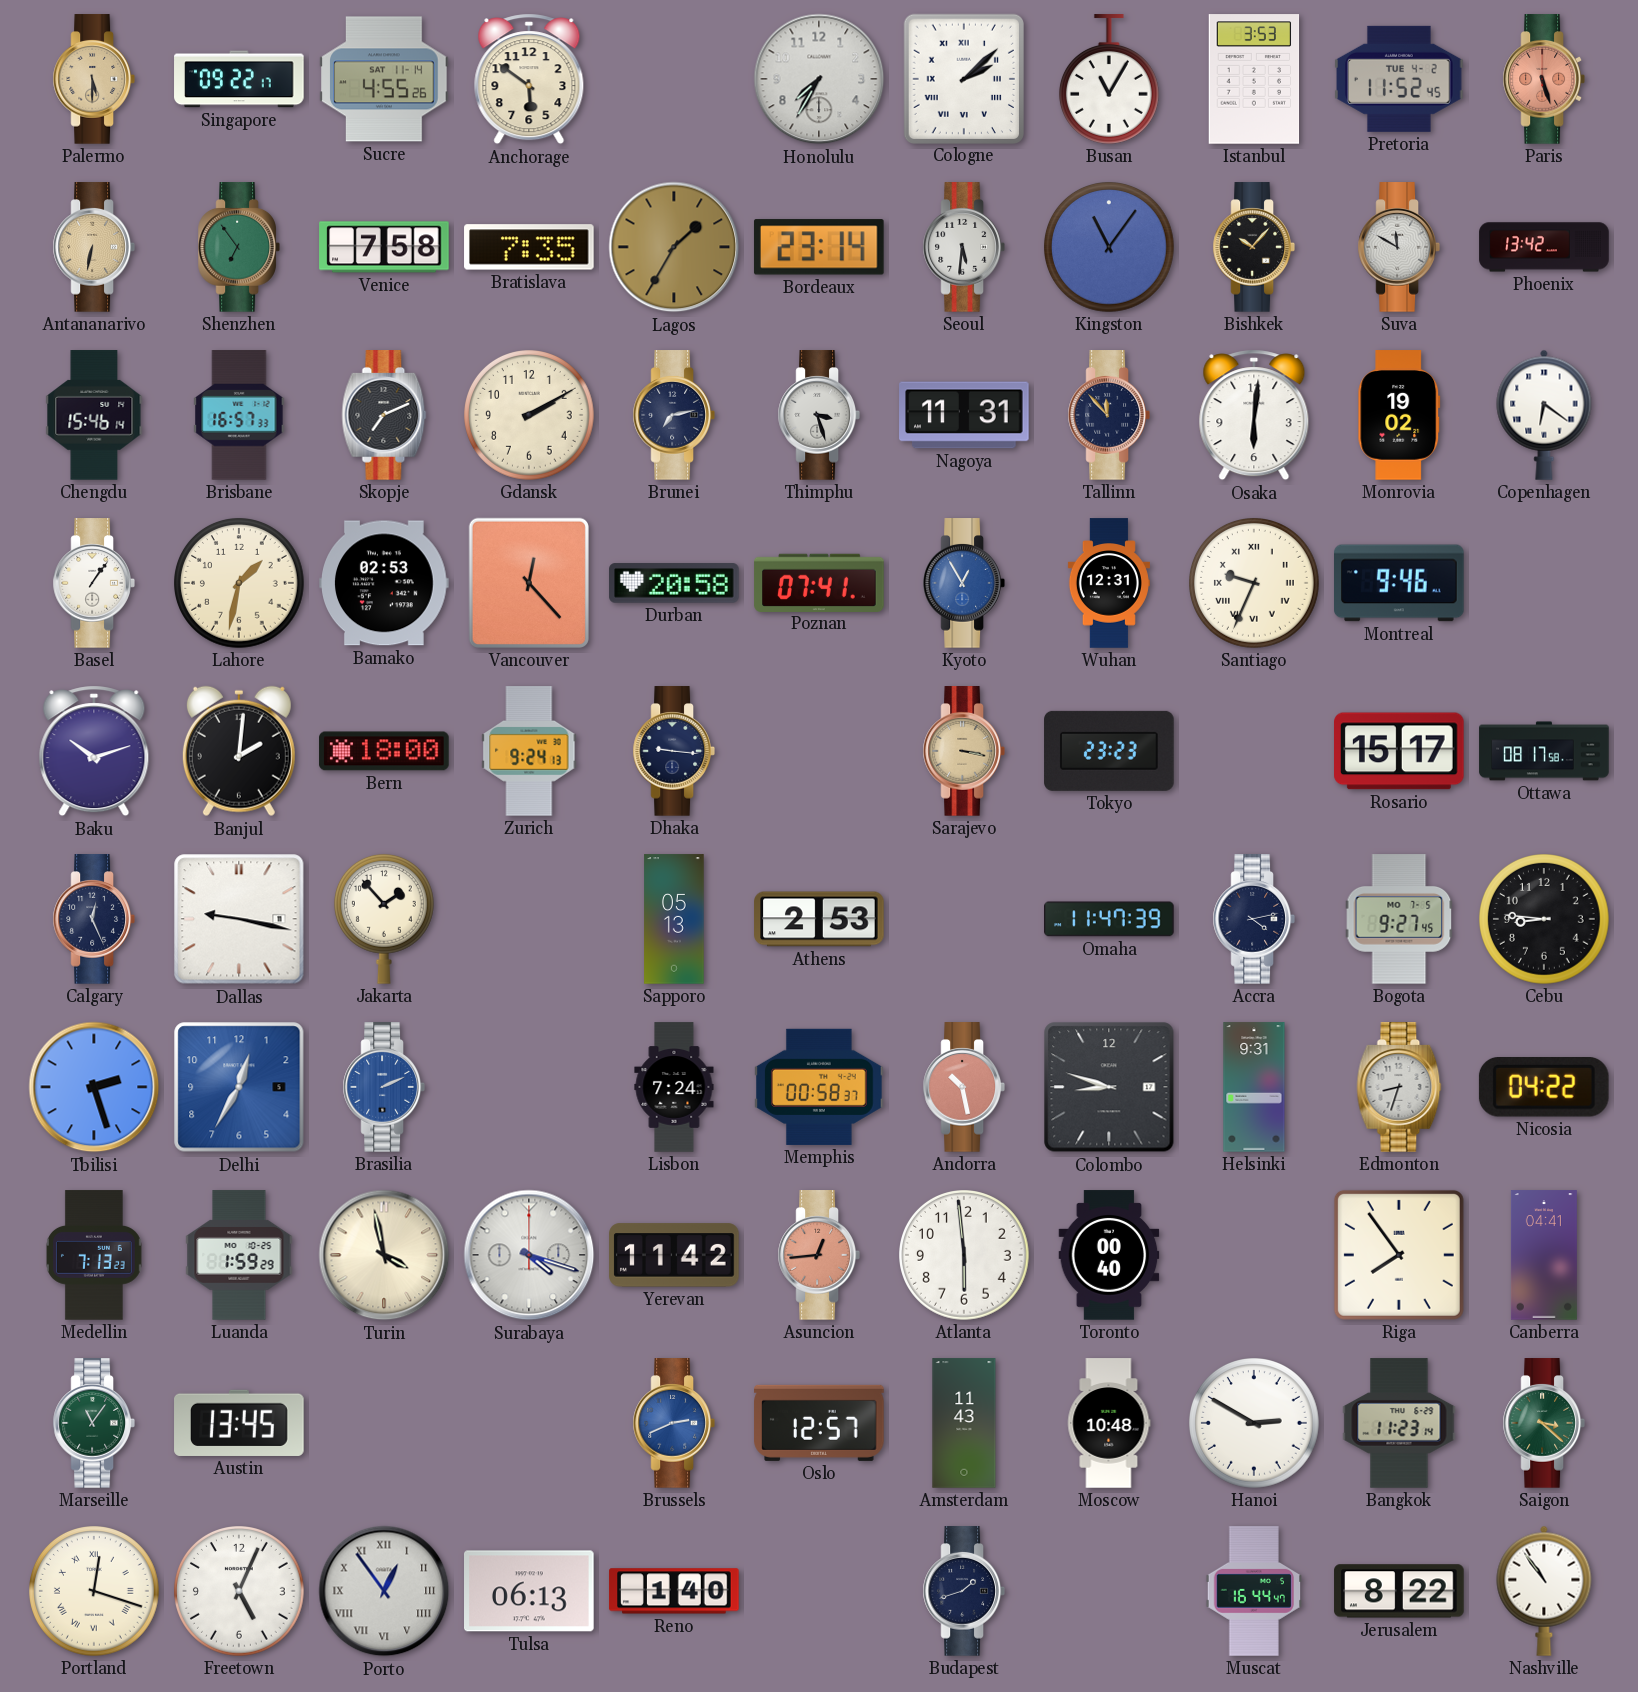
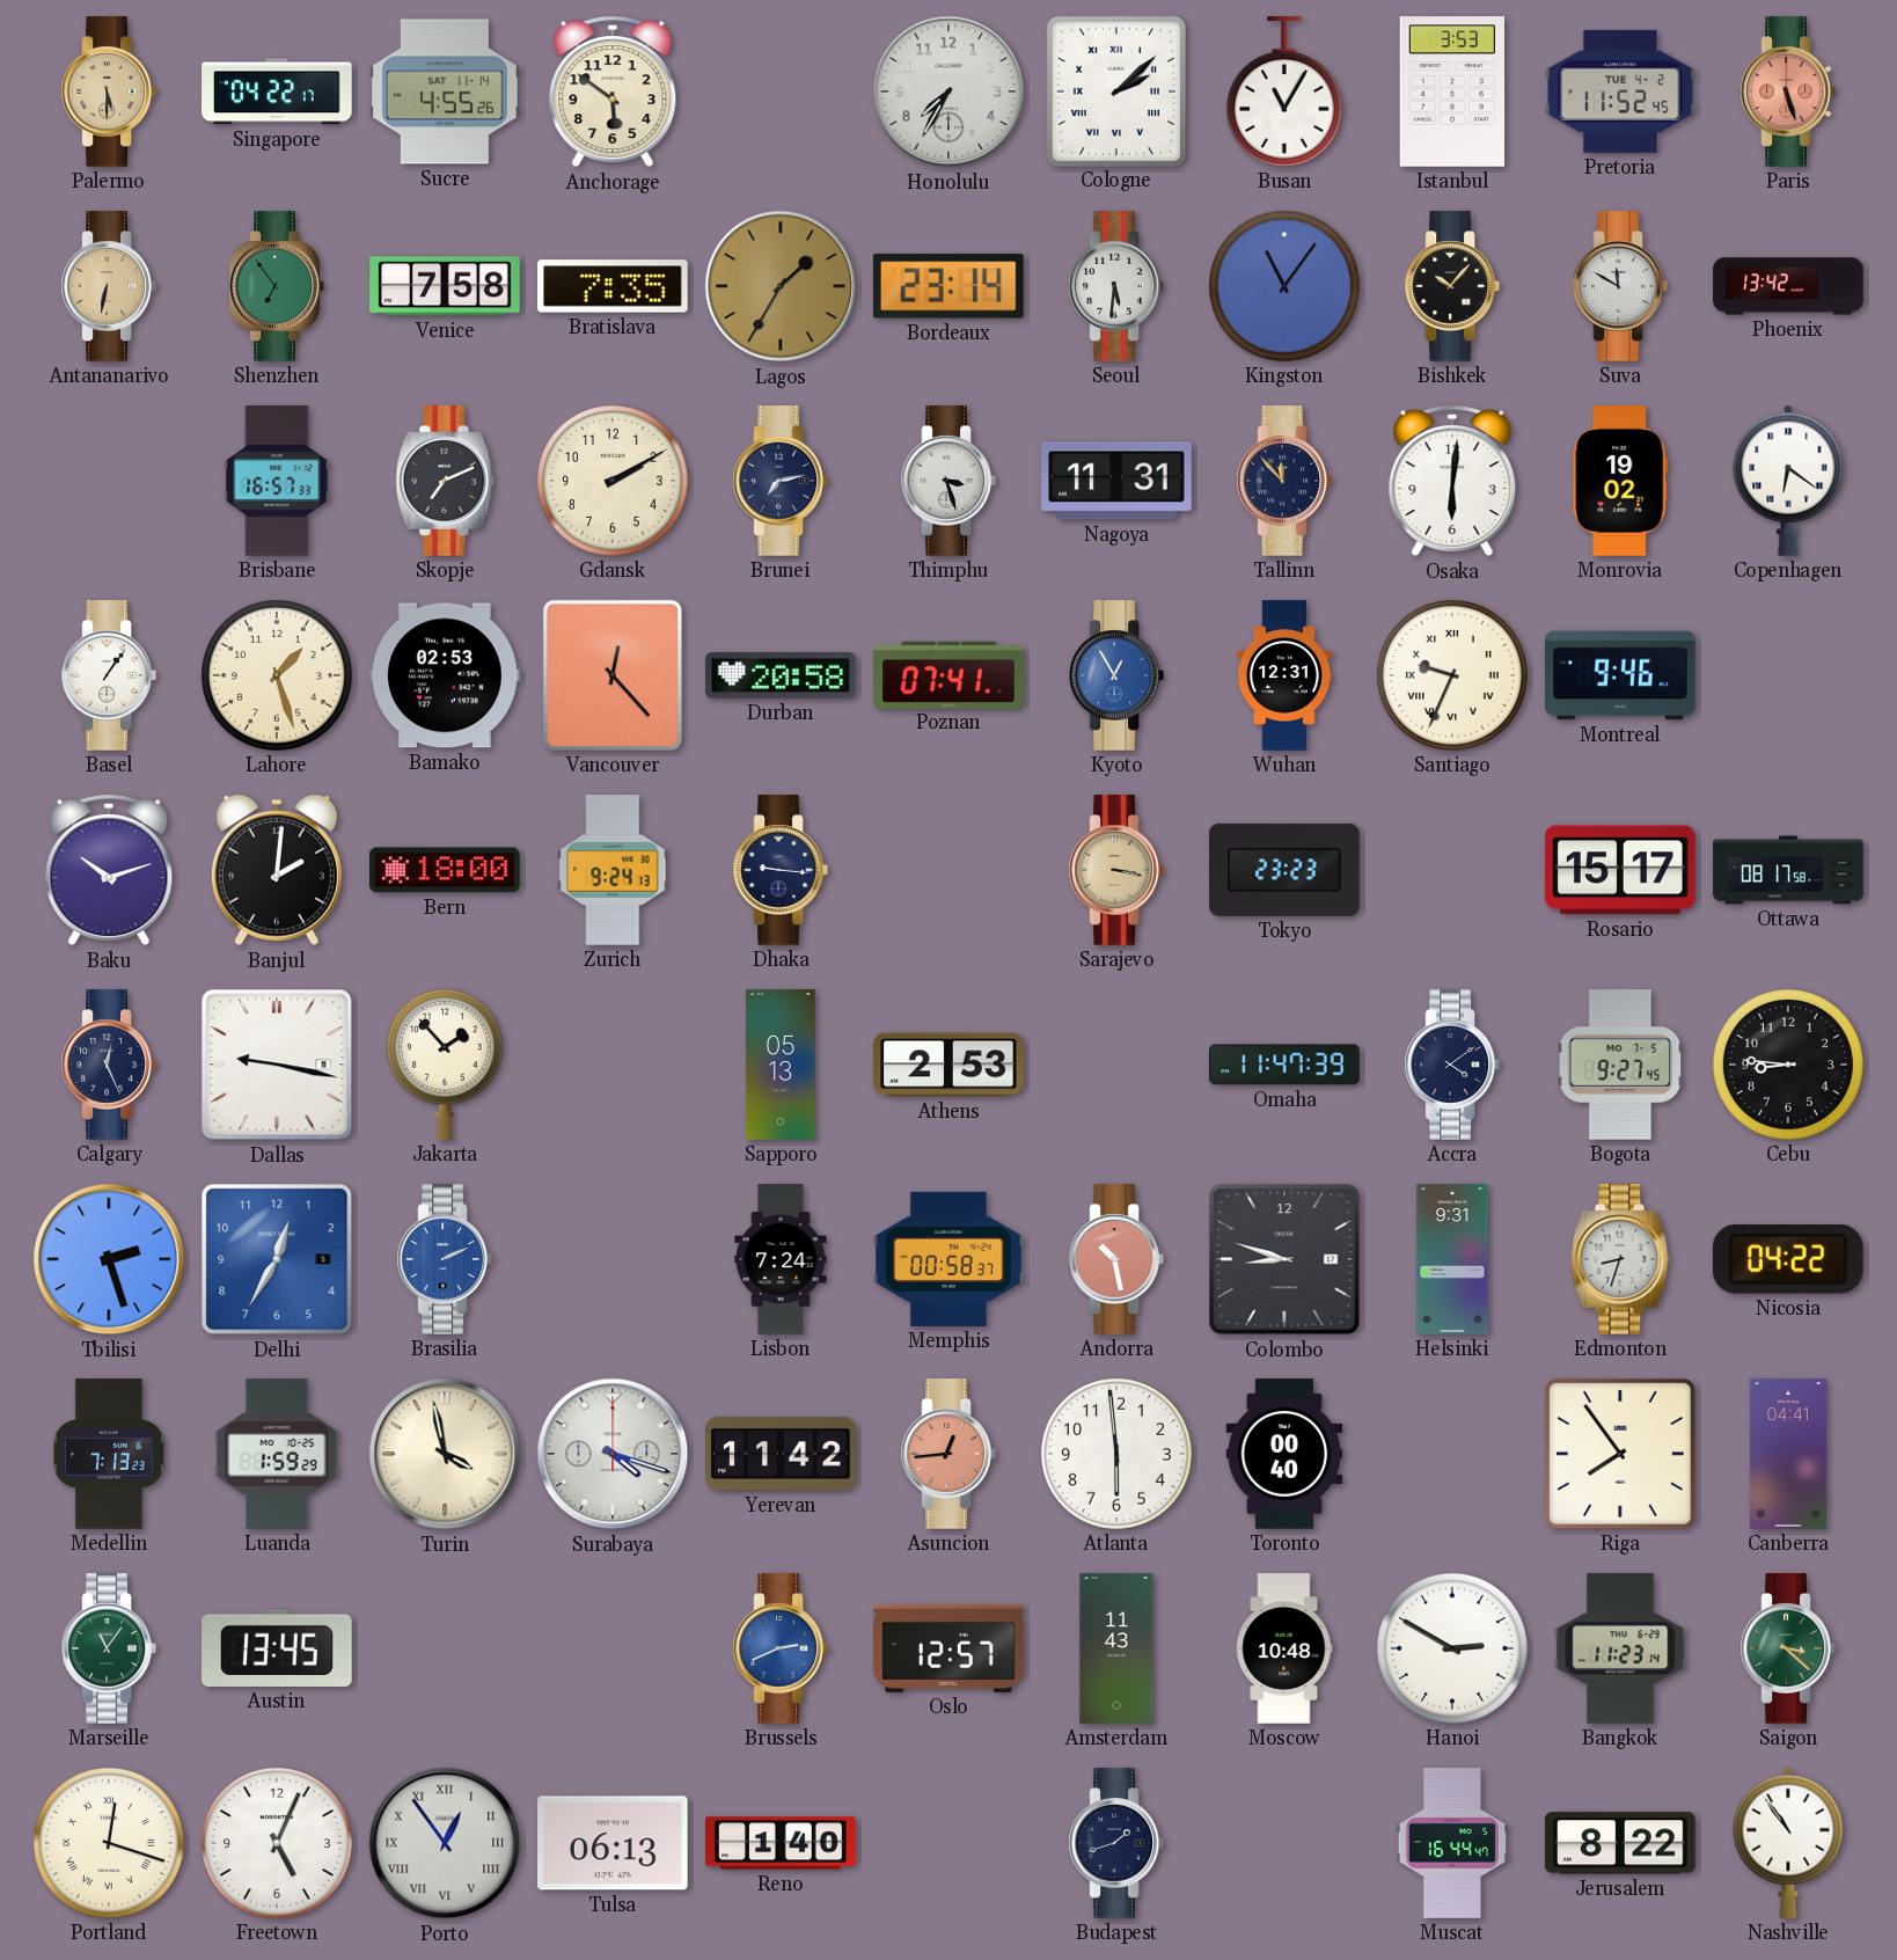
Singapore: 09:22 -> 04:22
Chengdu: 15:46 -> none
Lahore: 1:32 -> 1:27
Accra: 4:13 -> 4:09
